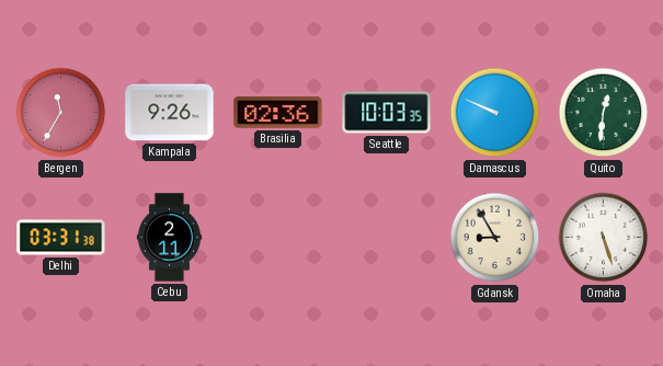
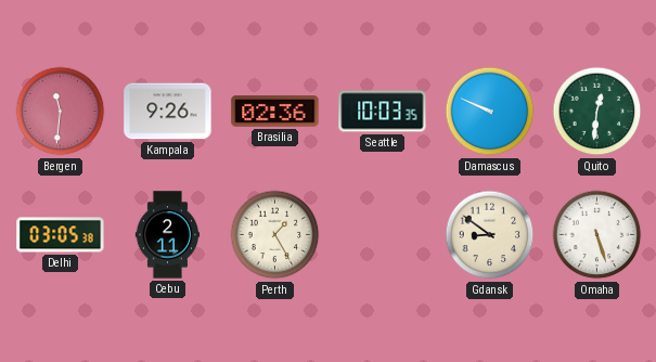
Bergen: 11:35 -> 11:31
Delhi: 03:31 -> 03:05
Perth: none -> 1:25
Gdansk: 8:55 -> 8:51
